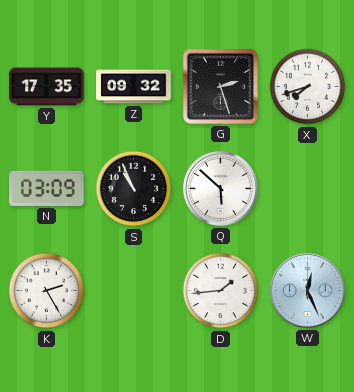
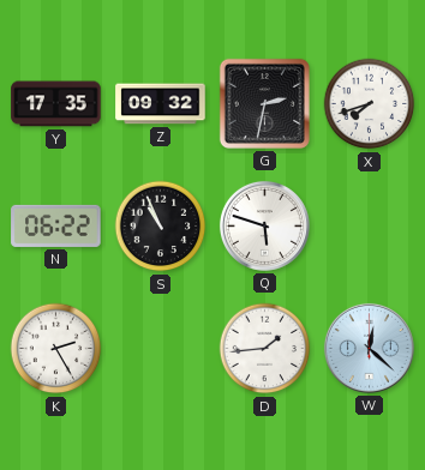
G: 2:27 -> 2:32
N: 03:09 -> 06:22
Q: 5:52 -> 5:48
W: 12:26 -> 12:22
